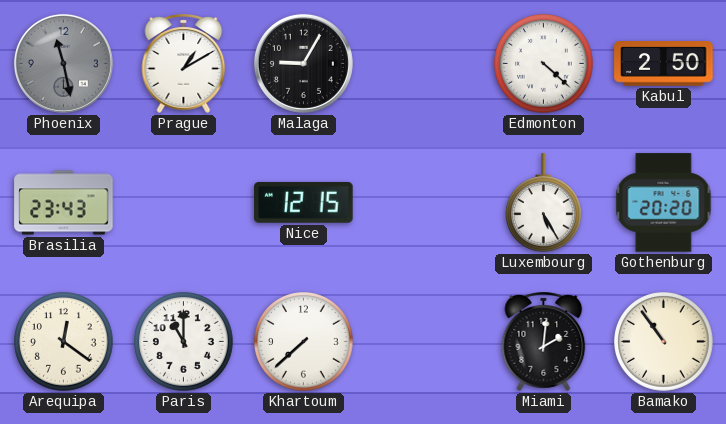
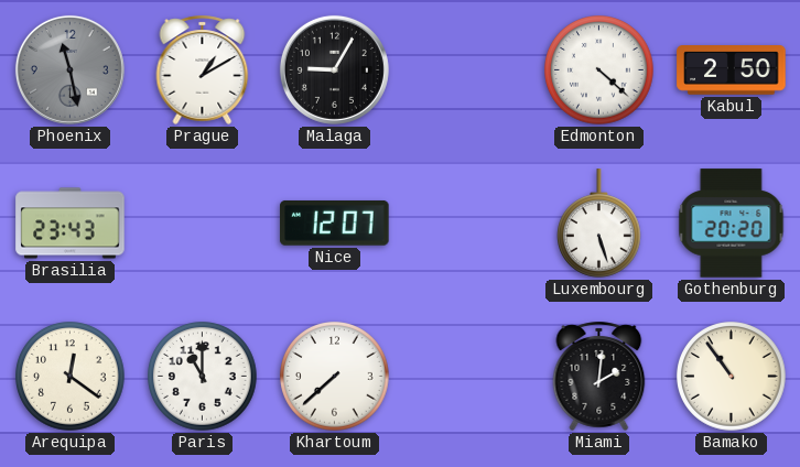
Nice: 12:15 -> 12:07
Luxembourg: 5:25 -> 5:27
